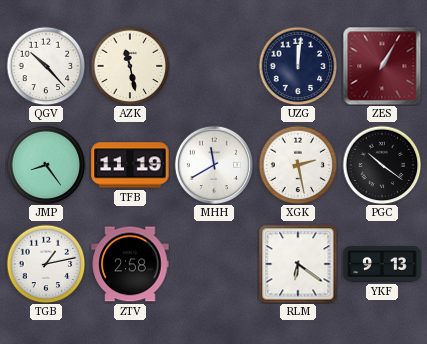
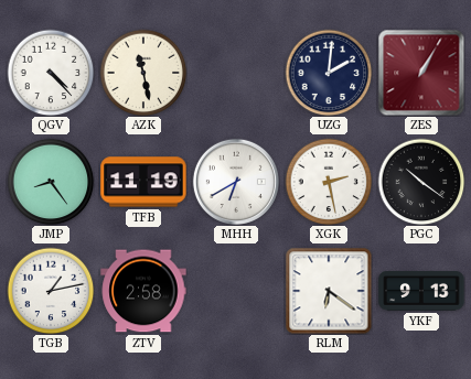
QGV: 10:23 -> 4:23
UZG: 12:01 -> 2:01
MHH: 11:40 -> 6:40
